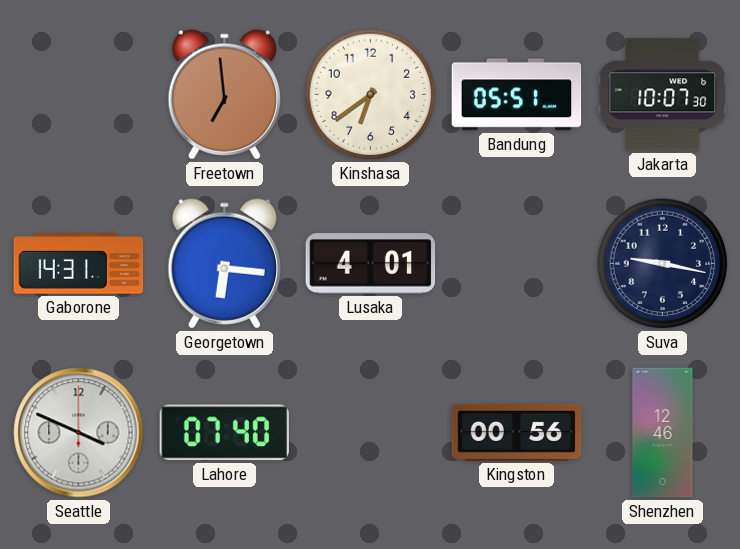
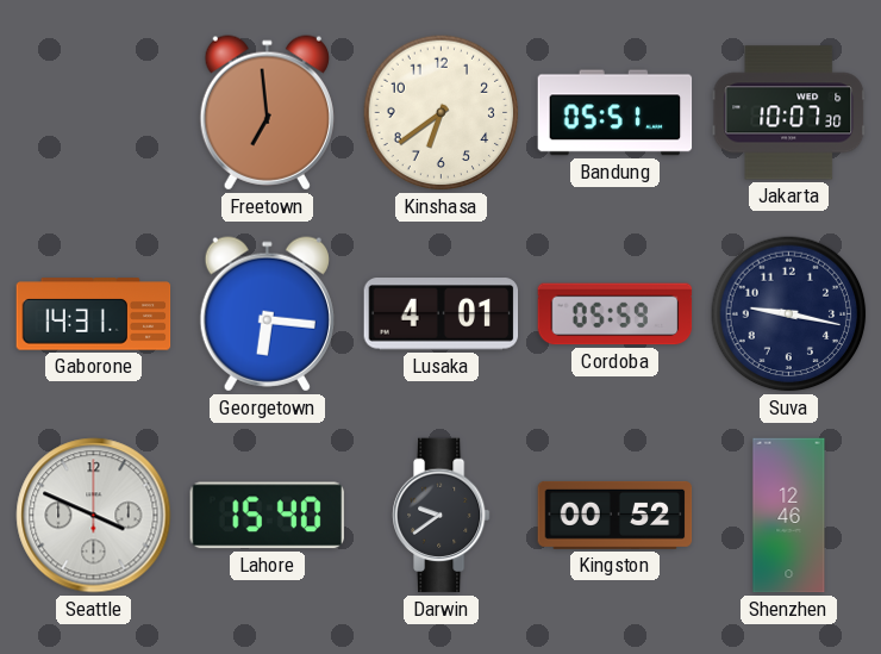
Cordoba: none -> 05:59
Lahore: 07:40 -> 15:40
Darwin: none -> 9:39
Kingston: 00:56 -> 00:52
